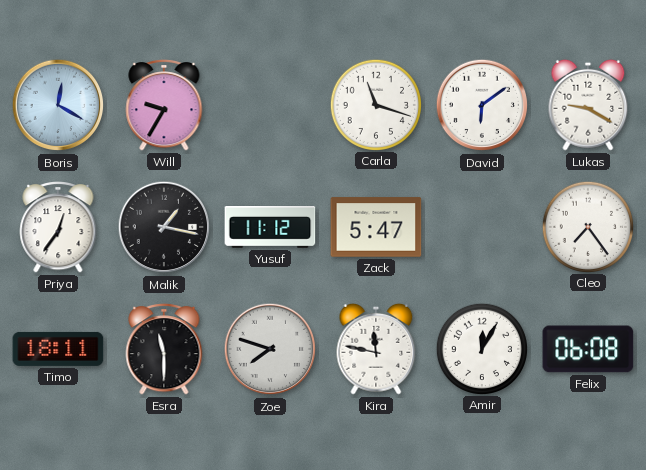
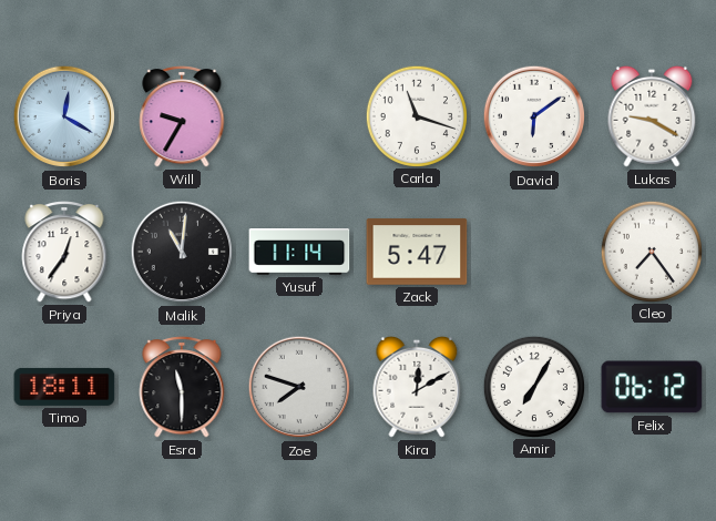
Malik: 1:17 -> 11:01
Yusuf: 11:12 -> 11:14
Kira: 11:47 -> 12:10
Amir: 12:05 -> 7:05
Felix: 06:08 -> 06:12
